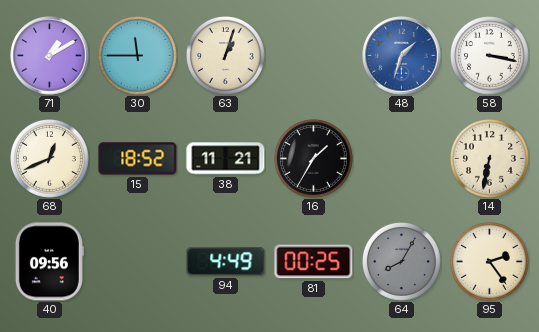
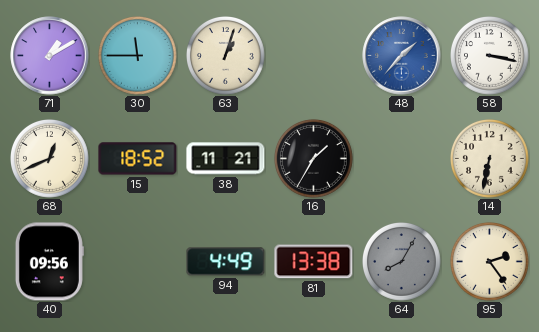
48: 1:33 -> 1:37
81: 00:25 -> 13:38
